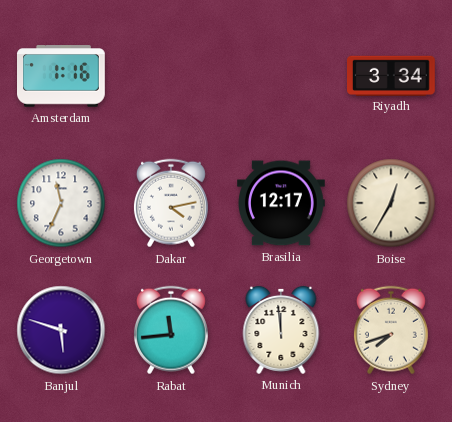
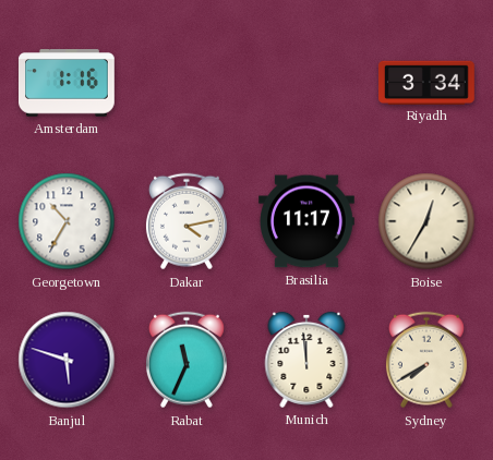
Georgetown: 11:34 -> 10:35
Brasilia: 12:17 -> 11:17
Rabat: 11:44 -> 11:34
Sydney: 7:42 -> 7:40
